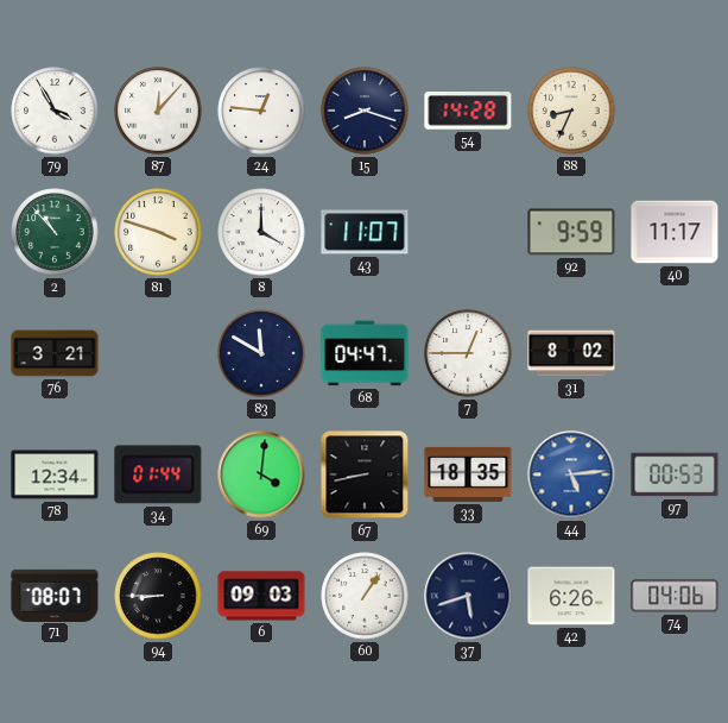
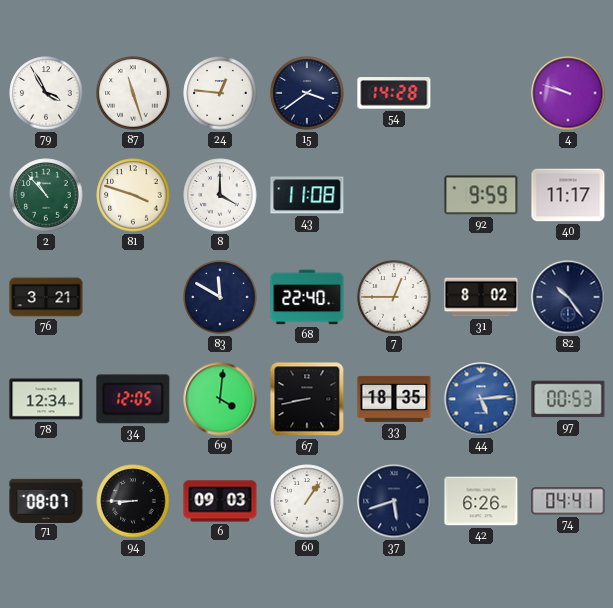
87: 12:07 -> 11:27
15: 8:18 -> 3:39
88: 8:34 -> none
4: none -> 9:48
43: 11:07 -> 11:08
68: 04:47 -> 22:40
82: none -> 10:24
34: 01:44 -> 12:05
74: 04:06 -> 04:41
